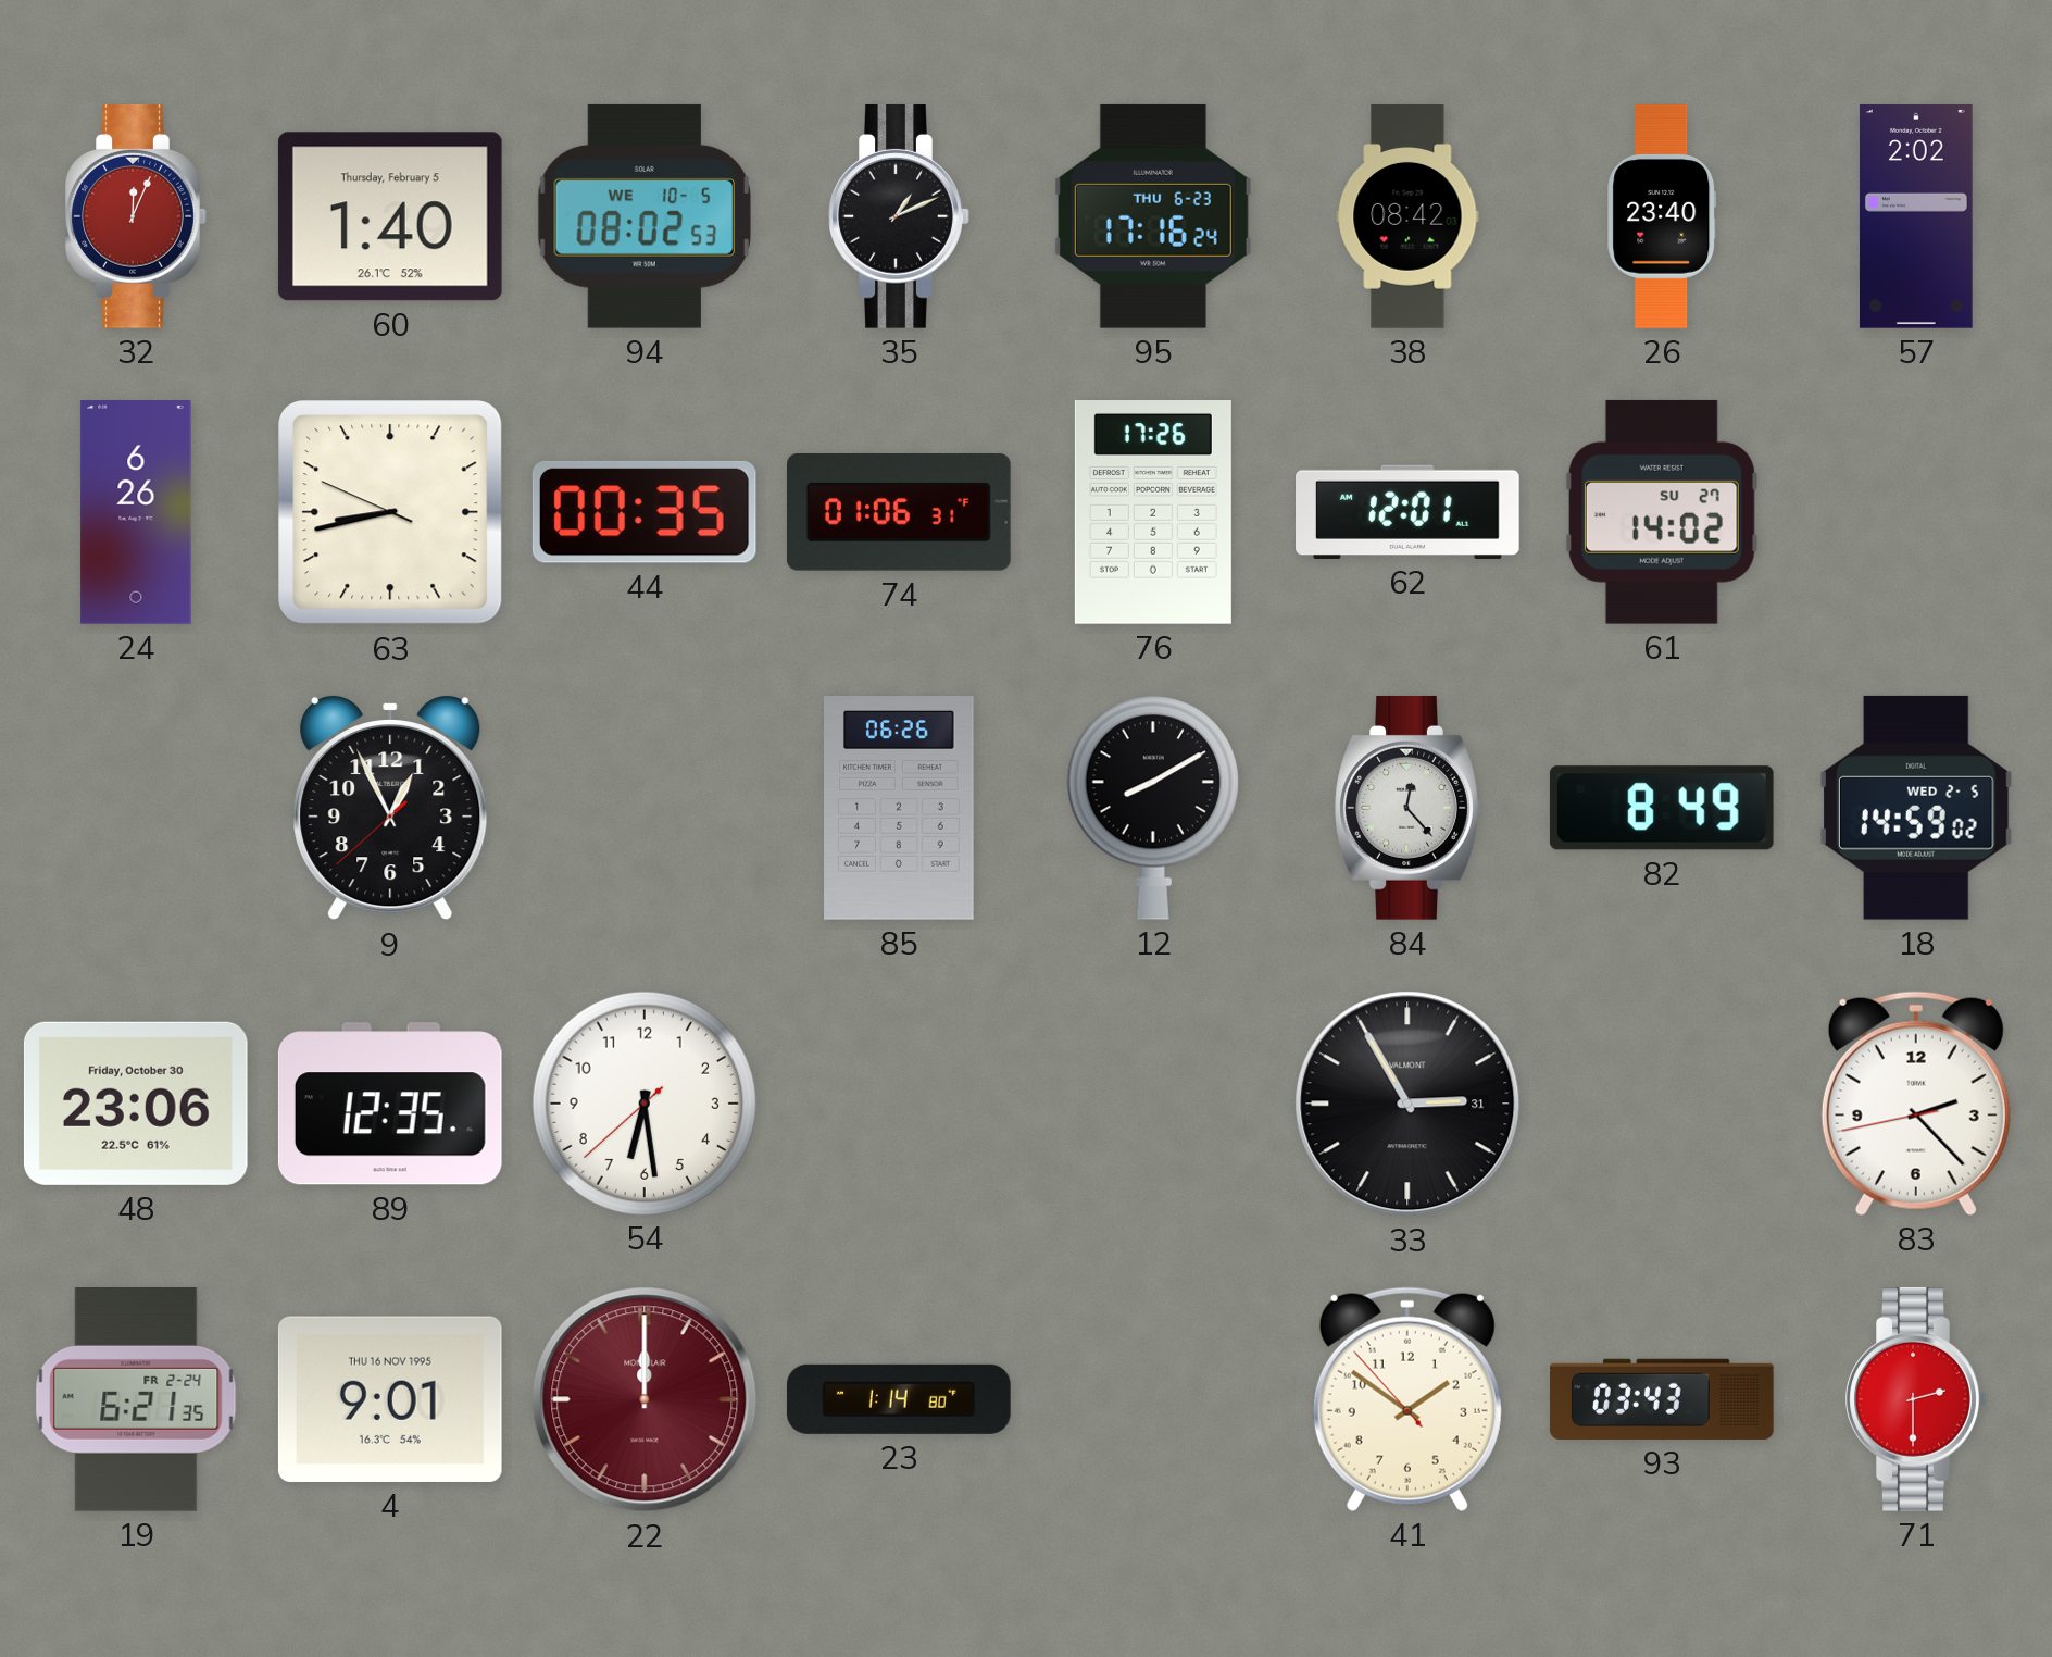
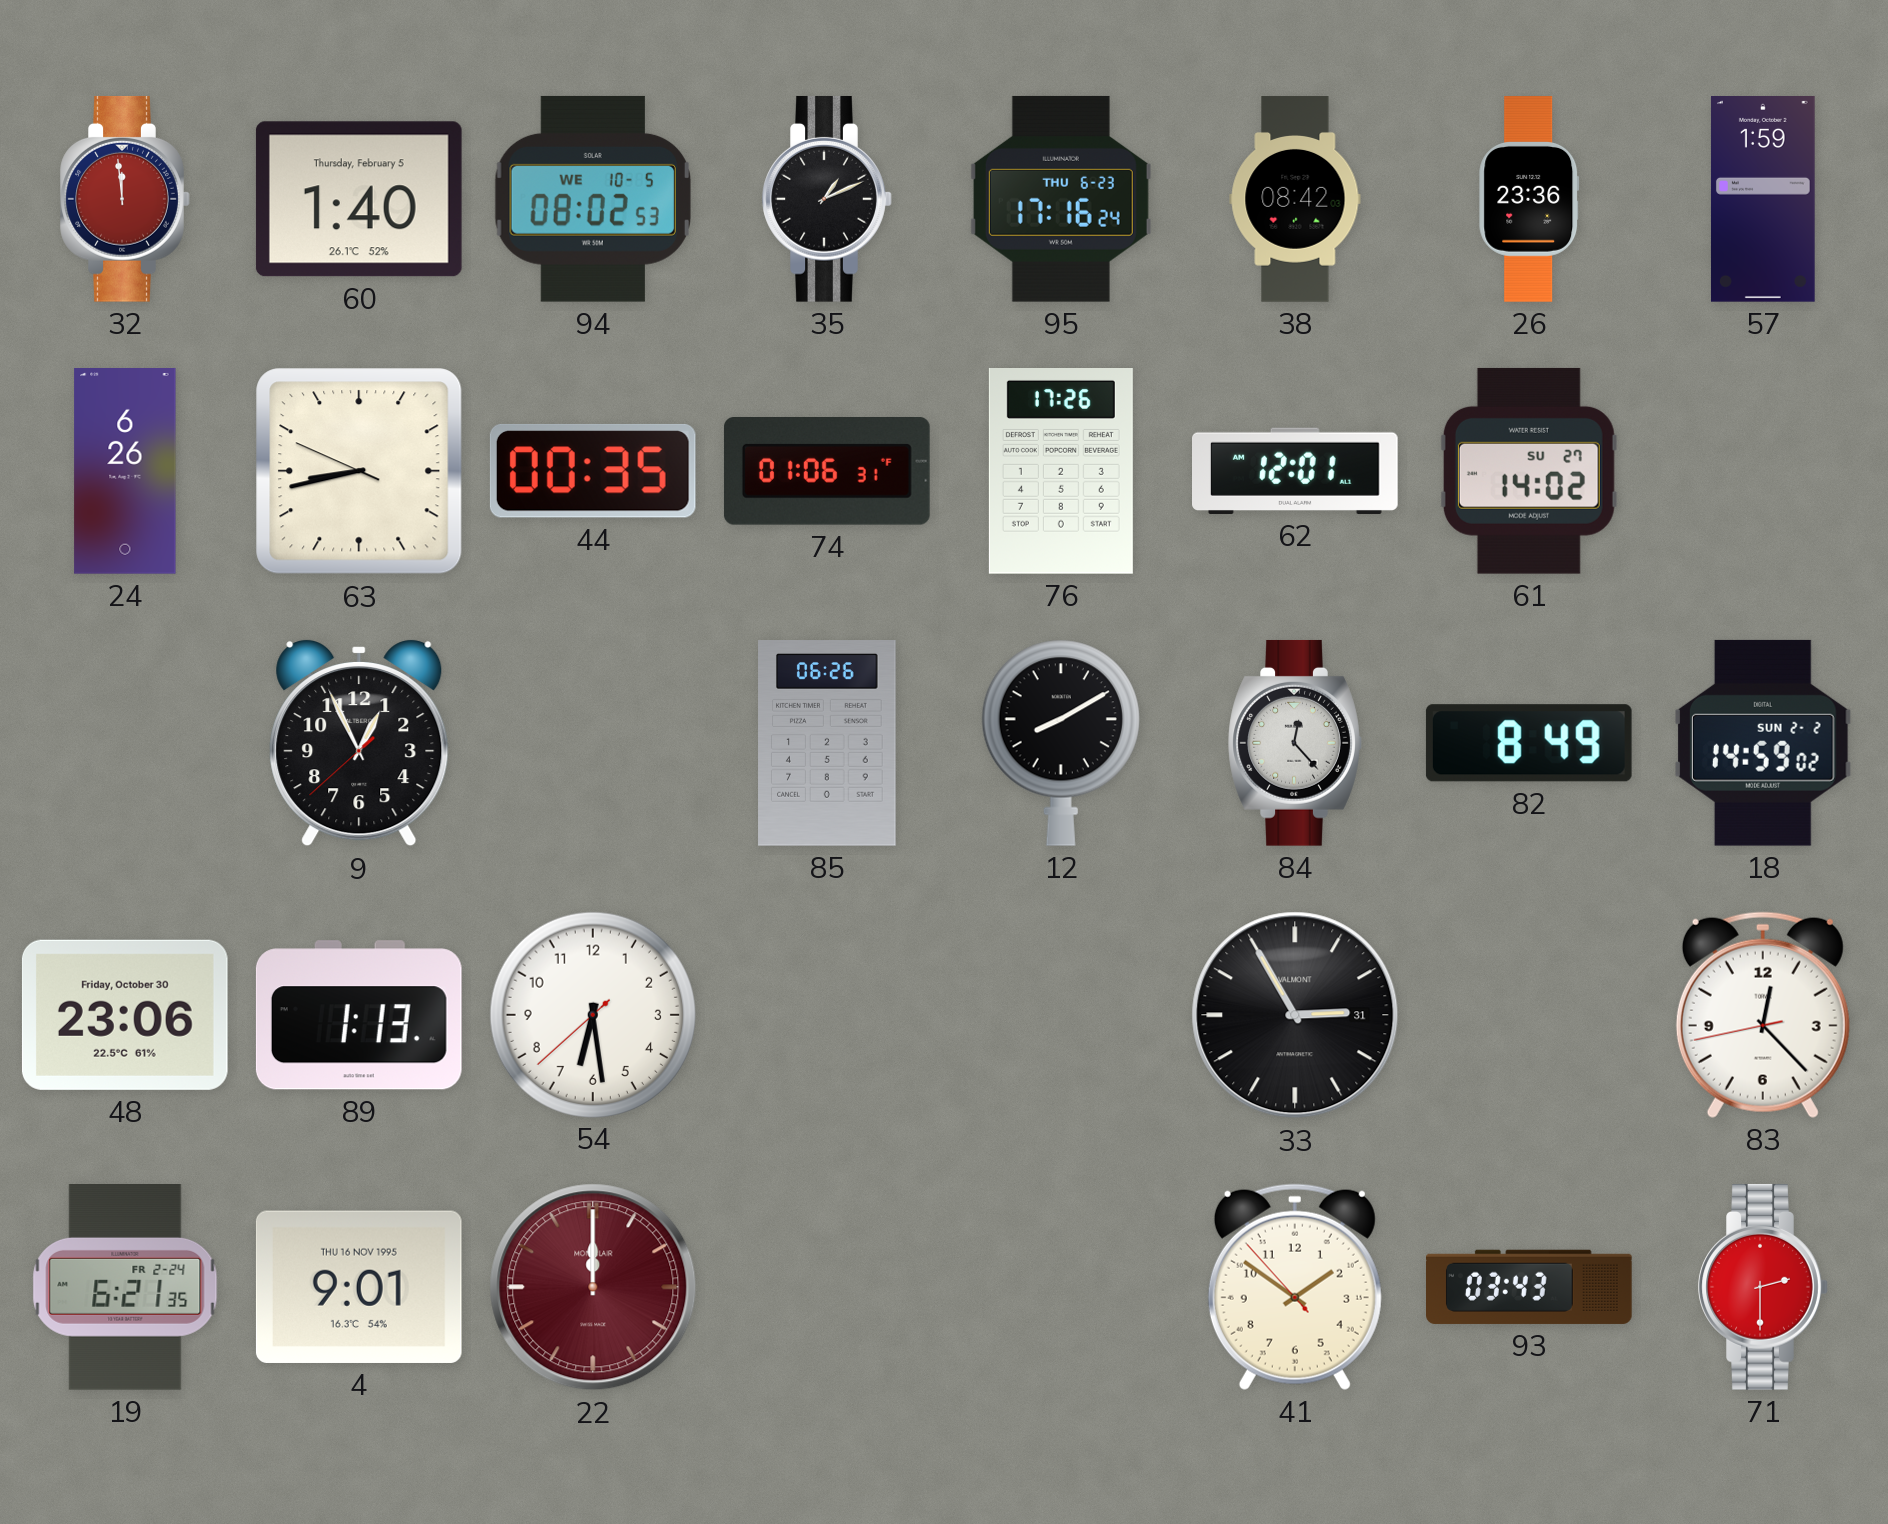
32: 12:04 -> 11:59
26: 23:40 -> 23:36
57: 2:02 -> 1:59
18 date: WED 2-5 -> SUN 2-2
89: 12:35 -> 1:13
83: 2:22 -> 12:22
23: 1:14 -> none
